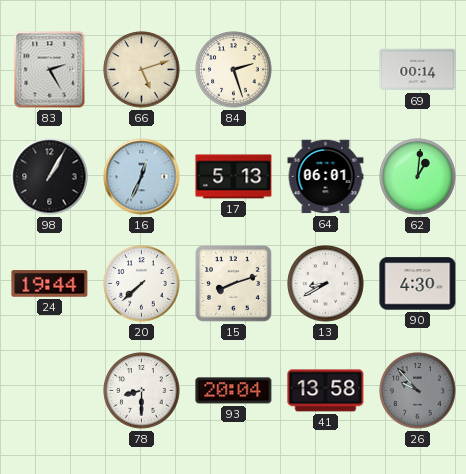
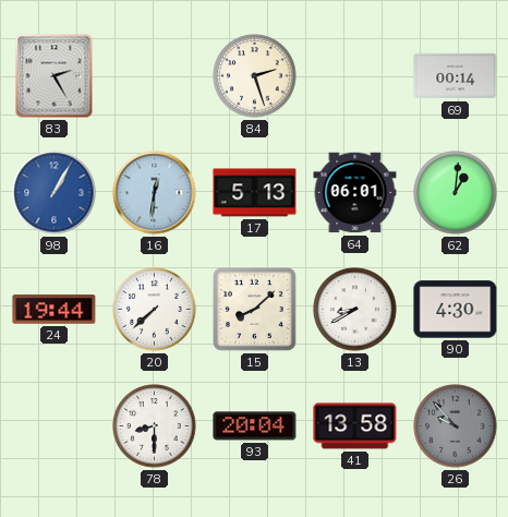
66: 5:12 -> none
98 dial: black -> blue
16: 12:34 -> 12:31
15: 8:12 -> 8:08
